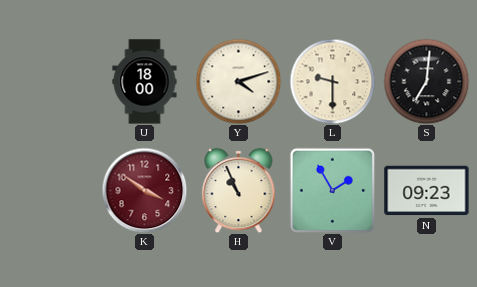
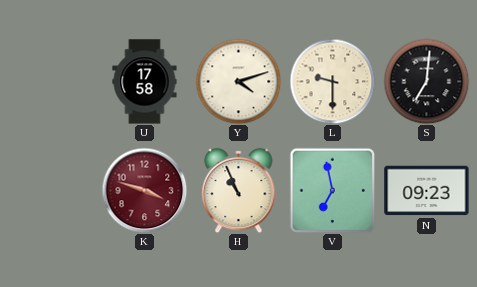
U: 18:00 -> 17:58
K: 3:51 -> 3:48
V: 1:55 -> 6:58
